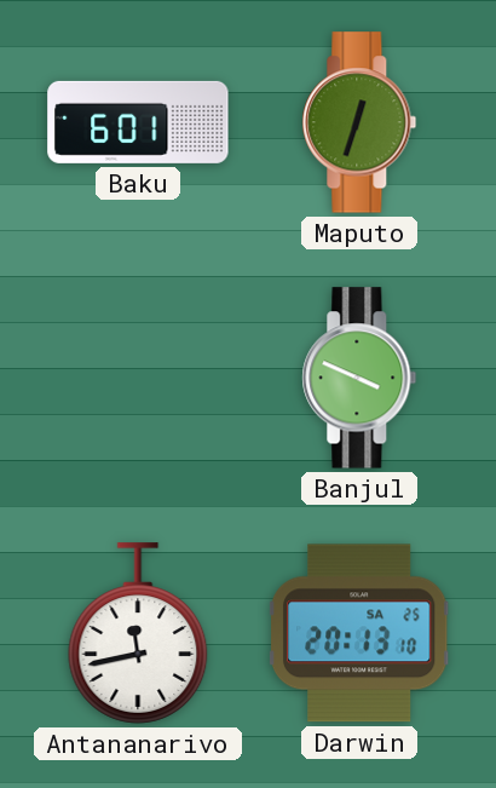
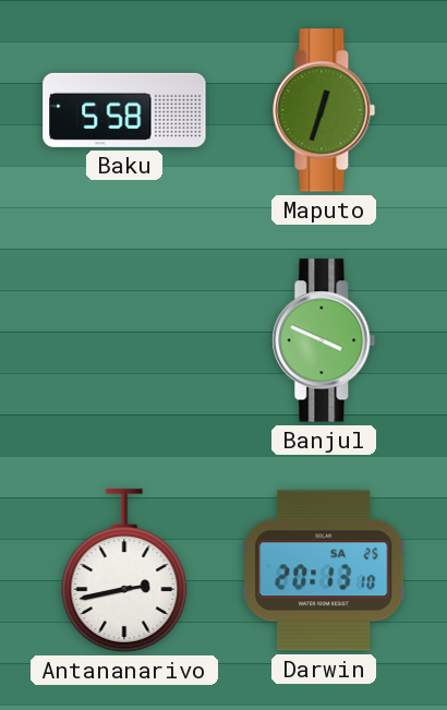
Baku: 6:01 -> 5:58
Antananarivo: 11:43 -> 2:43
